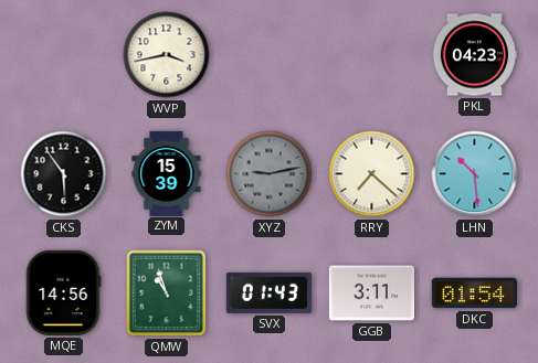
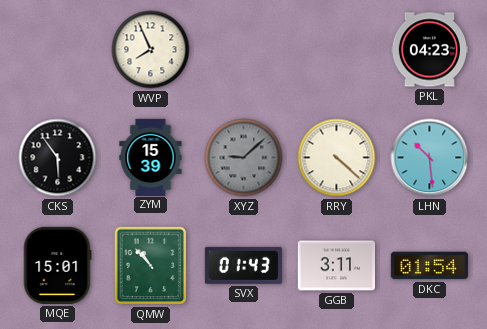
WVP: 3:43 -> 7:56
XYZ: 9:13 -> 9:08
RRY: 7:22 -> 4:22
MQE: 14:56 -> 15:01
QMW: 10:57 -> 10:53
